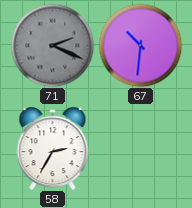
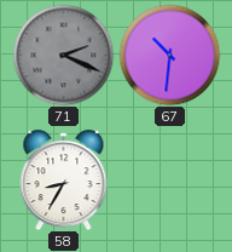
58: 2:35 -> 8:35
